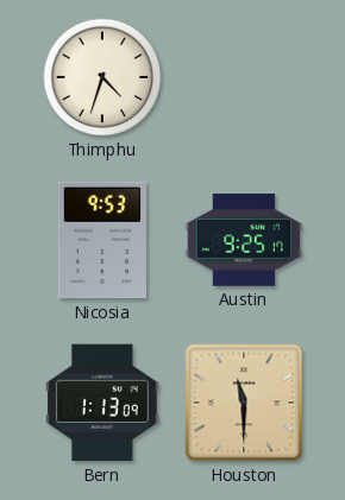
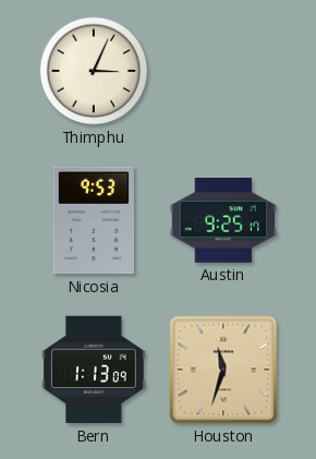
Thimphu: 4:33 -> 3:04
Houston: 11:30 -> 11:33
